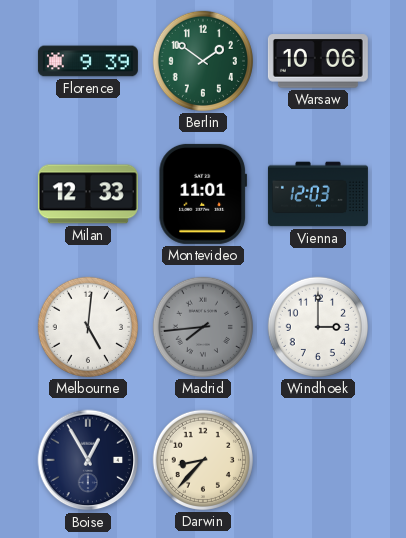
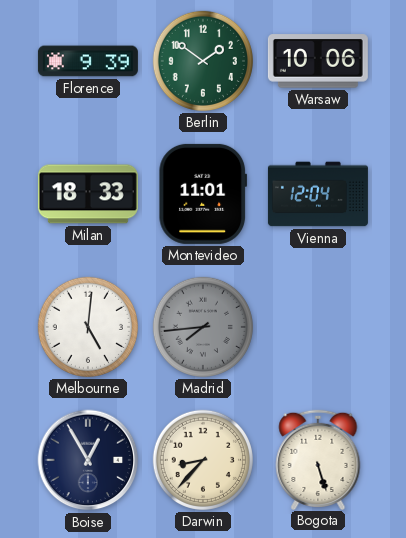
Milan: 12:33 -> 18:33
Vienna: 12:03 -> 12:04
Windhoek: 3:00 -> none
Bogota: none -> 5:27
